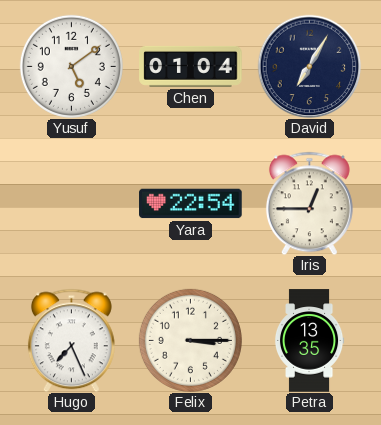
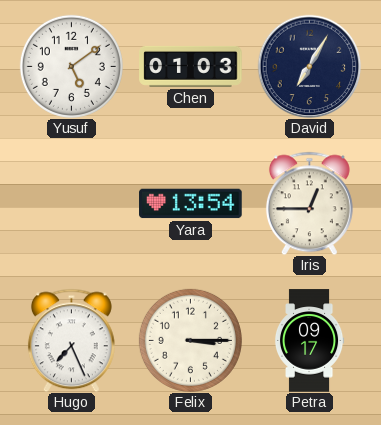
Chen: 01:04 -> 01:03
Yara: 22:54 -> 13:54
Petra: 13:35 -> 09:17
